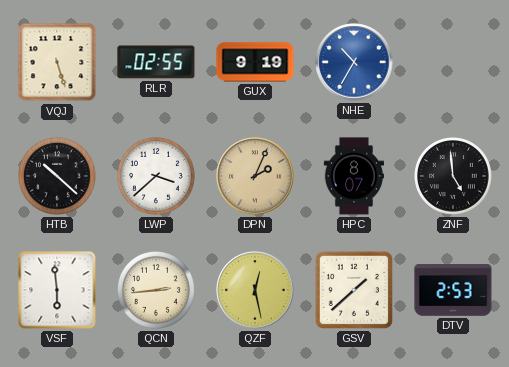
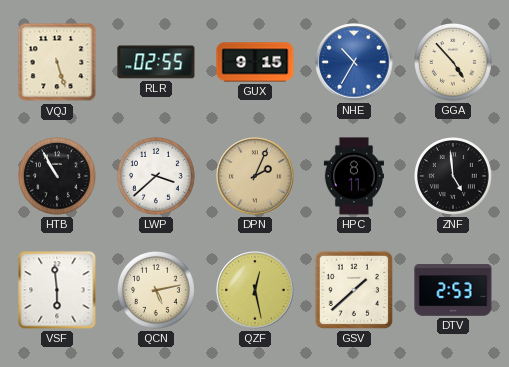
GUX: 9:19 -> 9:15
GGA: none -> 4:53
HTB: 10:22 -> 10:55
HPC: 8:07 -> 8:11
QCN: 2:44 -> 5:13
